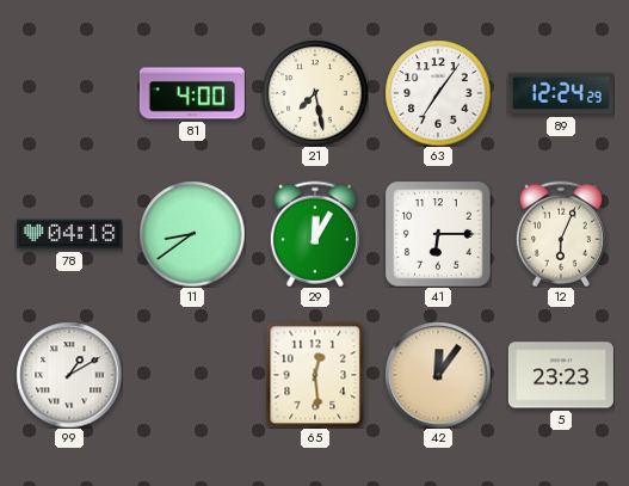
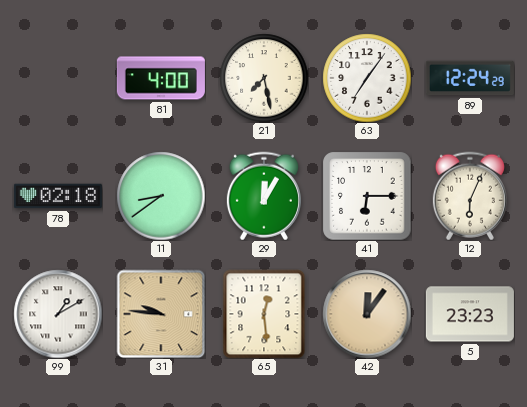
78: 04:18 -> 02:18
31: none -> 9:46
